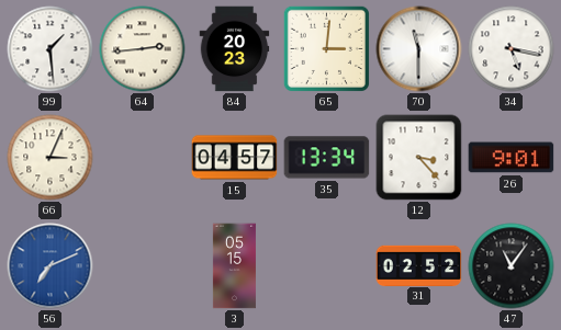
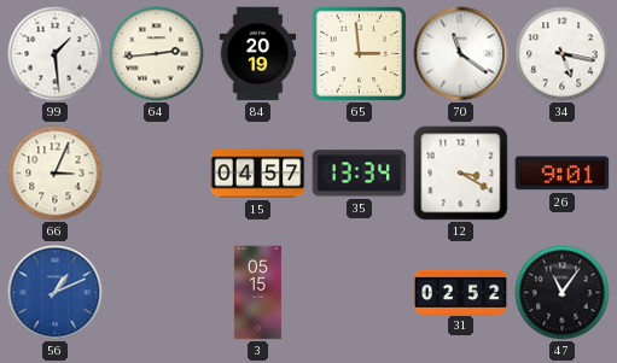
84: 20:23 -> 20:19
65: 3:01 -> 2:59
70: 11:30 -> 11:21
12: 3:23 -> 3:20
56: 7:11 -> 1:11
